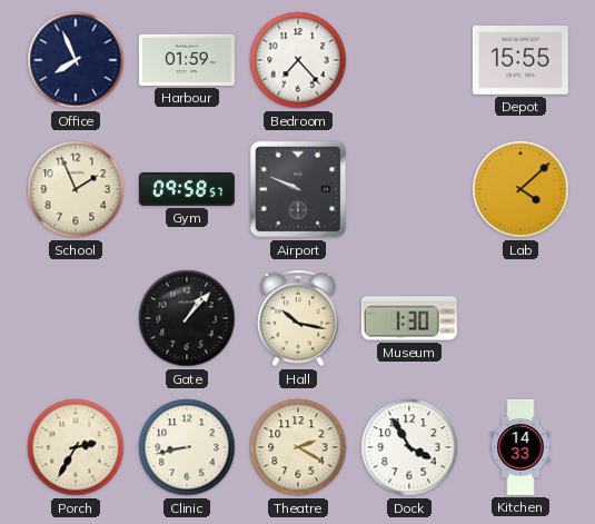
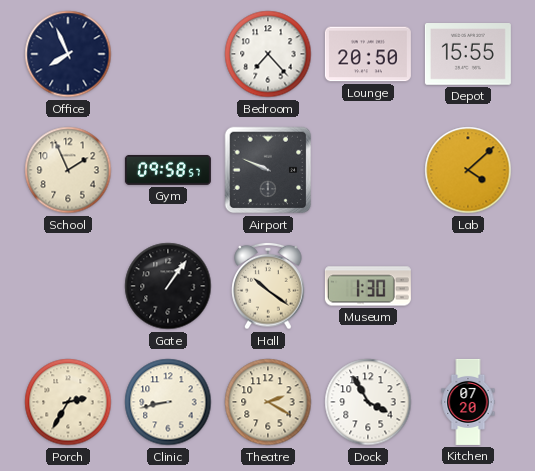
Harbour: 01:59 -> none
Lounge: none -> 20:50
Gate: 1:07 -> 1:06
Hall: 10:17 -> 10:21
Kitchen: 14:33 -> 07:20
